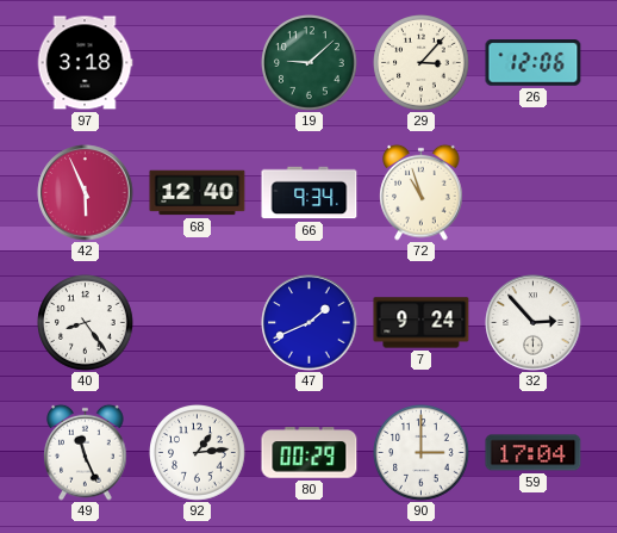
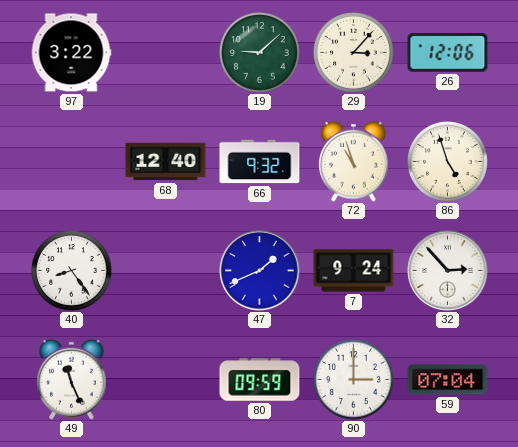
97: 3:18 -> 3:22
42: 5:56 -> none
66: 9:34 -> 9:32
86: none -> 4:57
92: 1:14 -> none
80: 00:29 -> 09:59
59: 17:04 -> 07:04
